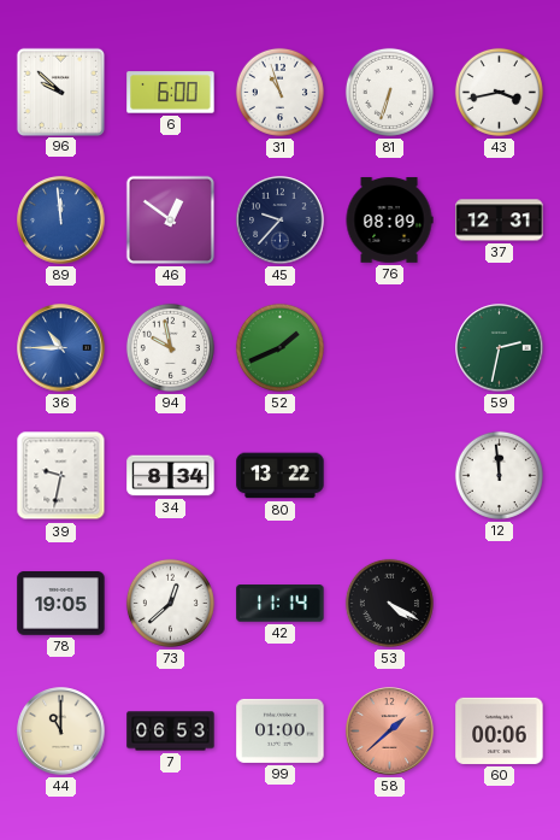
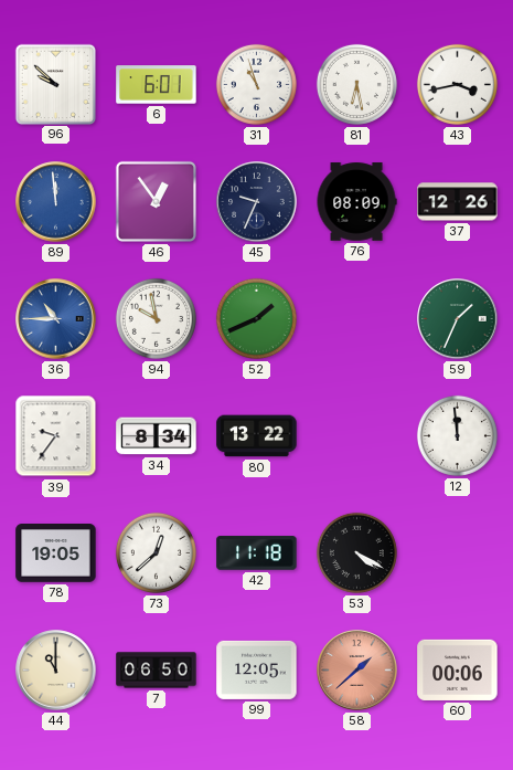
6: 6:00 -> 6:01
81: 6:33 -> 6:28
46: 12:51 -> 12:54
45: 9:37 -> 9:34
37: 12:31 -> 12:26
59: 2:32 -> 1:34
39: 9:32 -> 9:36
42: 11:14 -> 11:18
7: 06:53 -> 06:50
99: 01:00 -> 12:05
